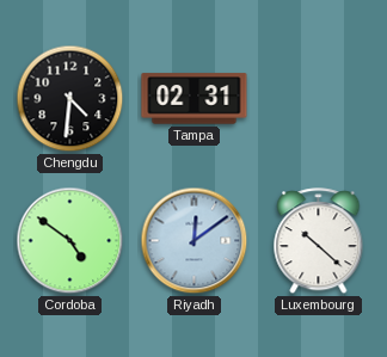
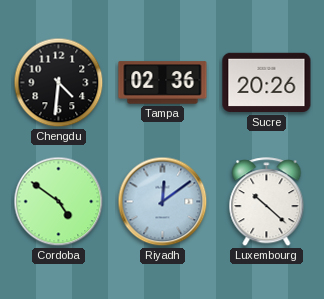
Tampa: 02:31 -> 02:36
Sucre: none -> 20:26
